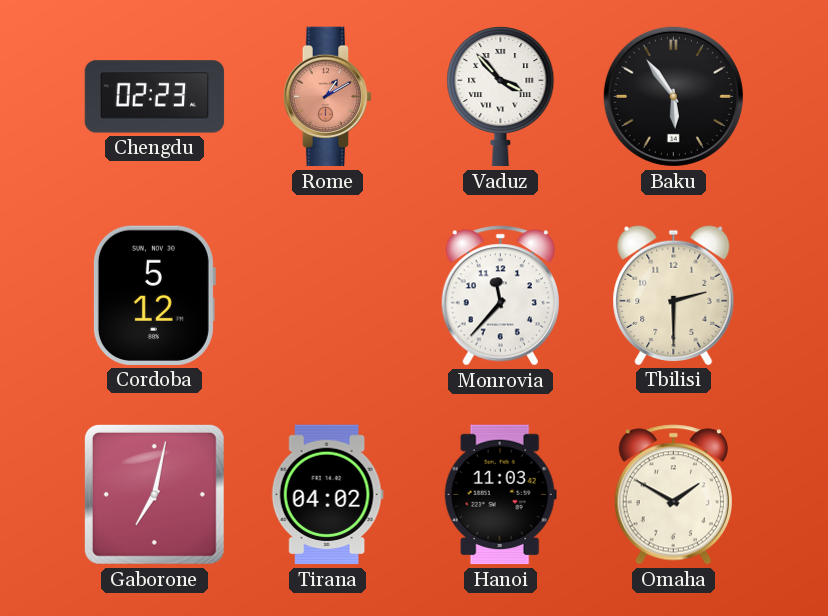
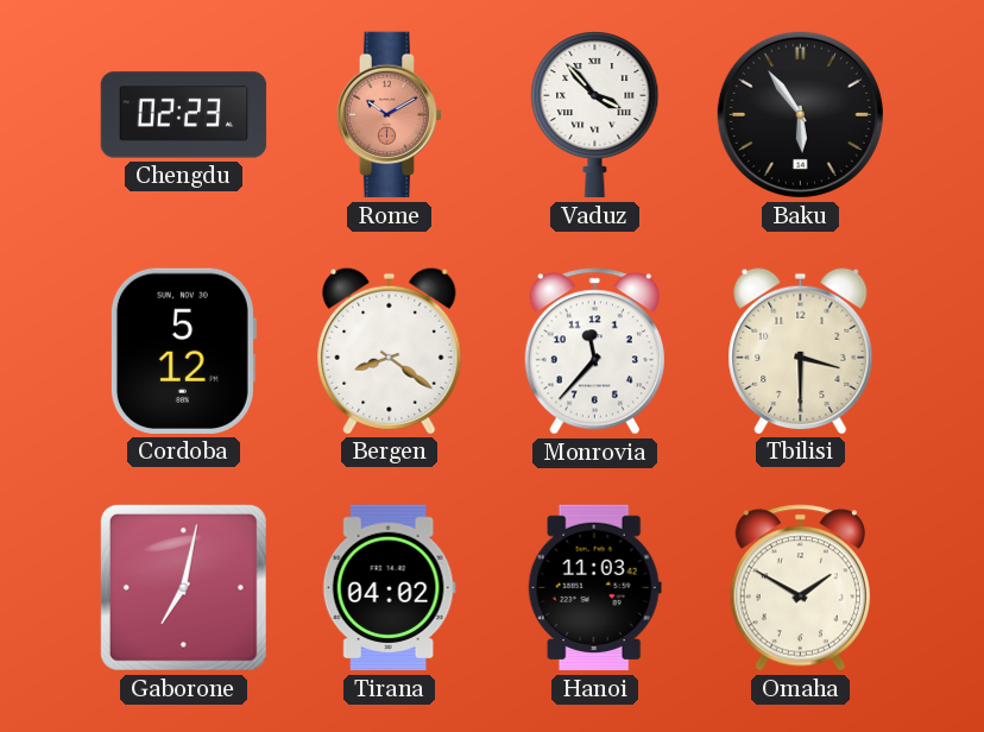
Rome: 1:10 -> 10:10
Bergen: none -> 8:21
Tbilisi: 2:30 -> 3:30
